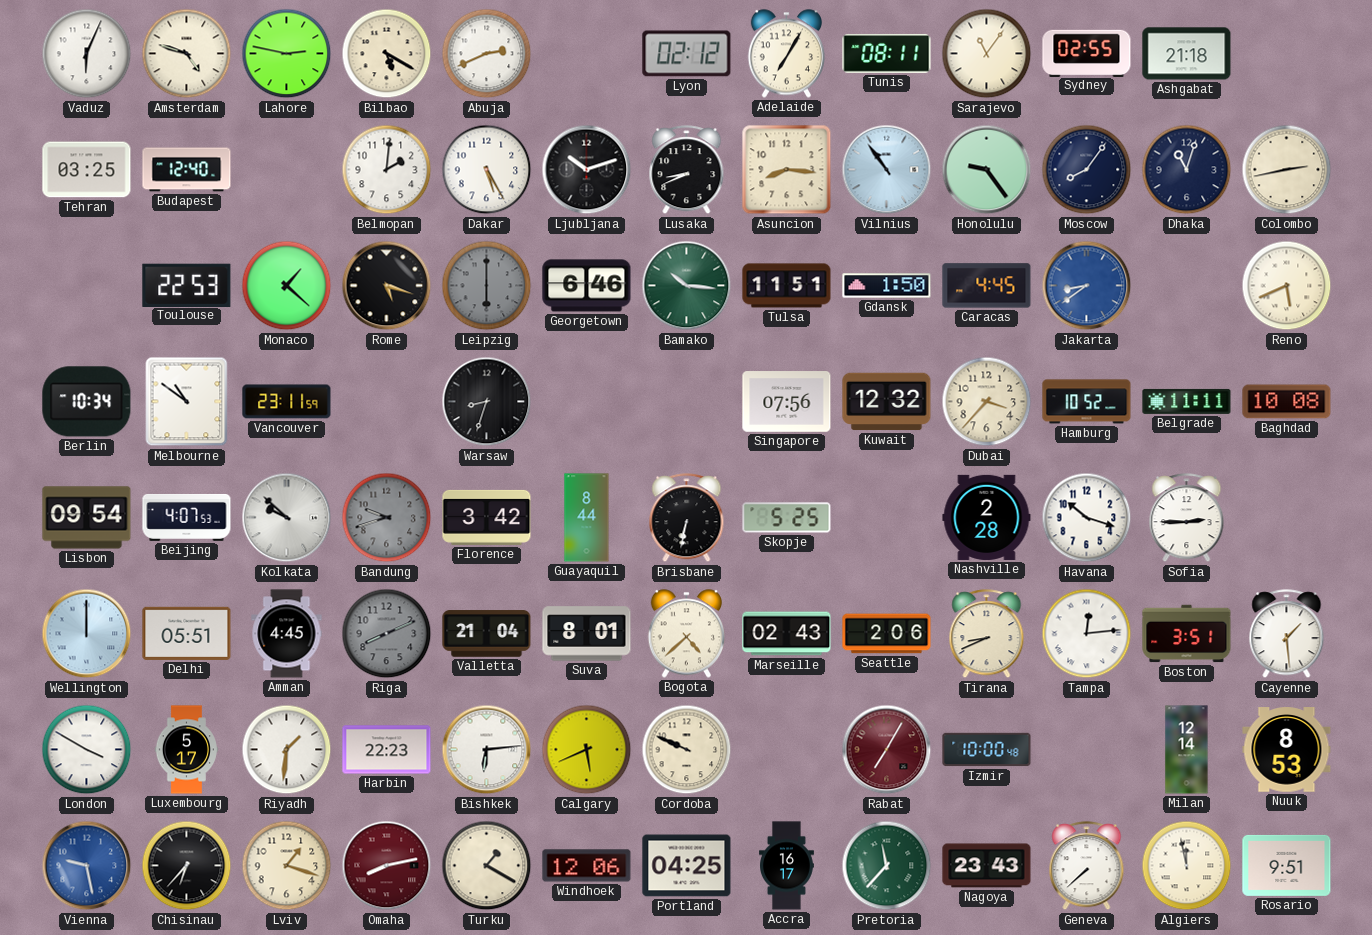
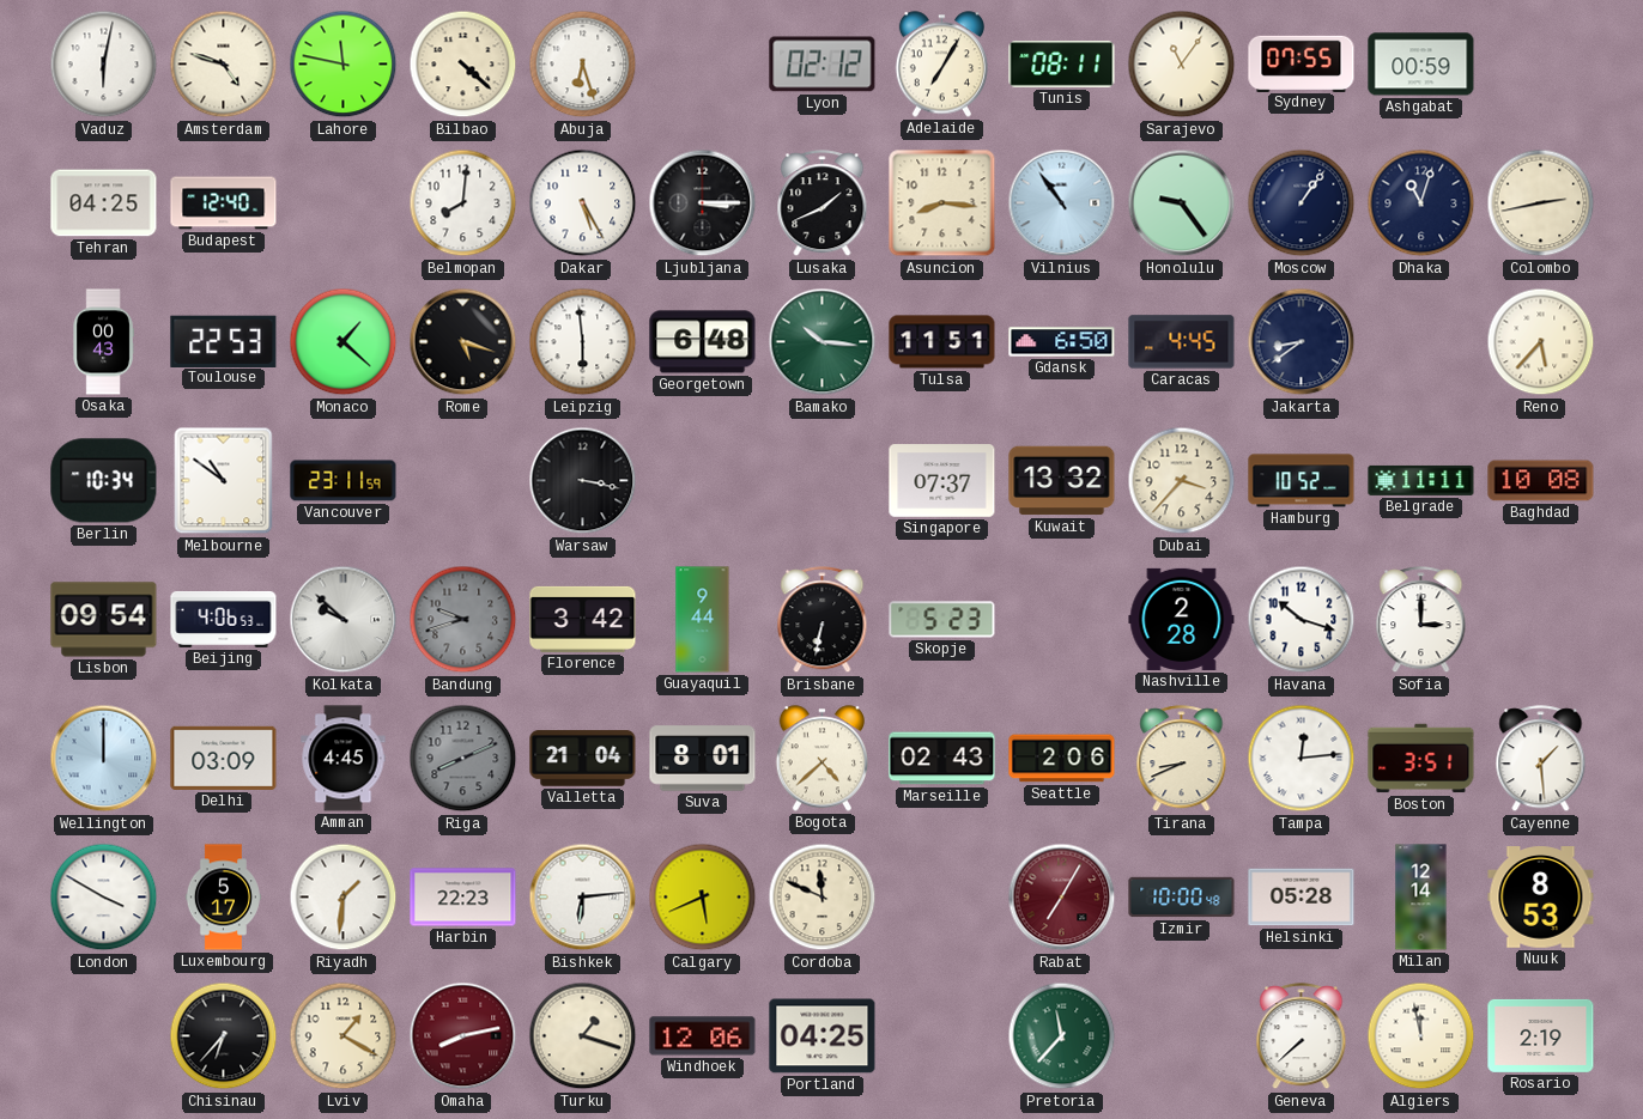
Vaduz: 6:04 -> 6:02
Lahore: 2:47 -> 11:47
Bilbao: 5:20 -> 4:22
Abuja: 2:41 -> 6:27
Sydney: 02:55 -> 07:55
Ashgabat: 21:18 -> 00:59
Tehran: 03:25 -> 04:25
Belmopan: 2:01 -> 8:01
Ljubljana: 10:12 -> 3:15
Lusaka: 8:41 -> 1:41
Moscow: 8:06 -> 1:06
Osaka: none -> 00:43
Leipzig: 6:00 -> 5:59
Leipzig dial: grey -> white
Georgetown: 6:46 -> 6:48
Gdansk: 1:50 -> 6:50
Jakarta dial: blue -> navy
Reno: 5:41 -> 5:37
Warsaw: 8:33 -> 3:17
Singapore: 07:56 -> 07:37
Kuwait: 12:32 -> 13:32
Beijing: 4:07 -> 4:06
Guayaquil: 8:44 -> 9:44
Skopje: 5:25 -> 5:23
Sofia: 2:45 -> 3:00
Delhi: 05:51 -> 03:09
Cordoba: 9:49 -> 11:49
Helsinki: none -> 05:28
Vienna: 9:28 -> none
Lviv: 1:18 -> 1:20
Turku: 1:20 -> 1:18
Accra: 16:17 -> none
Nagoya: 23:43 -> none
Rosario: 9:51 -> 2:19
